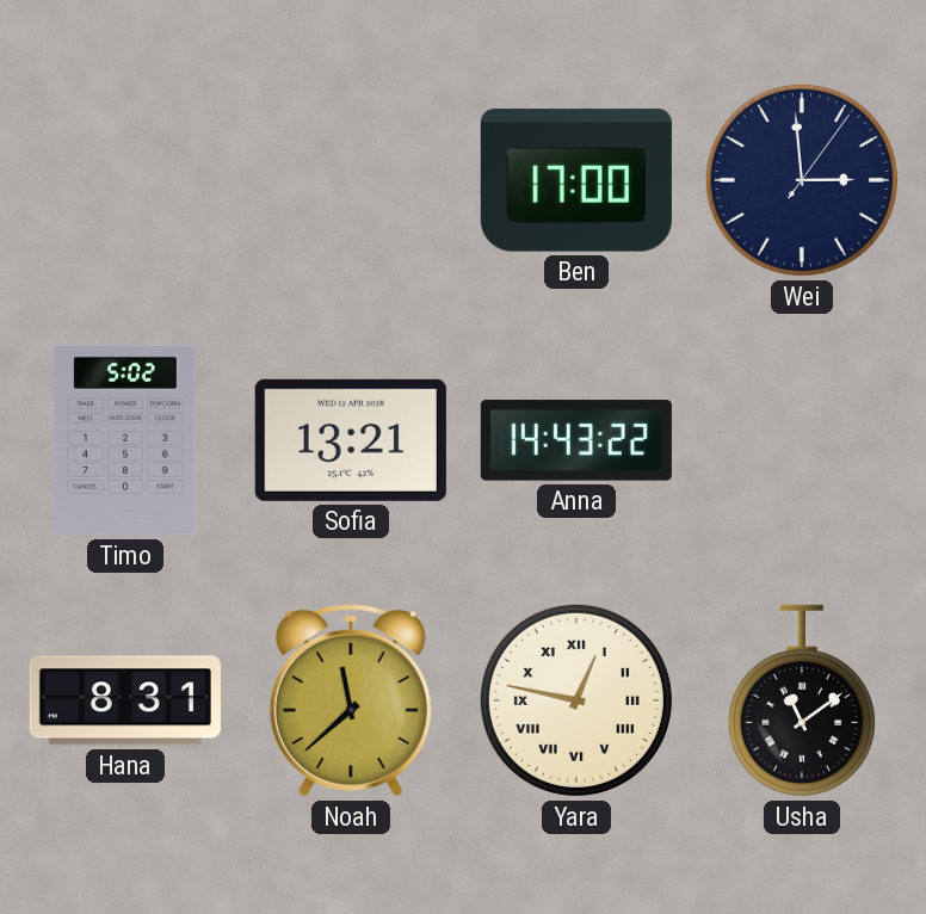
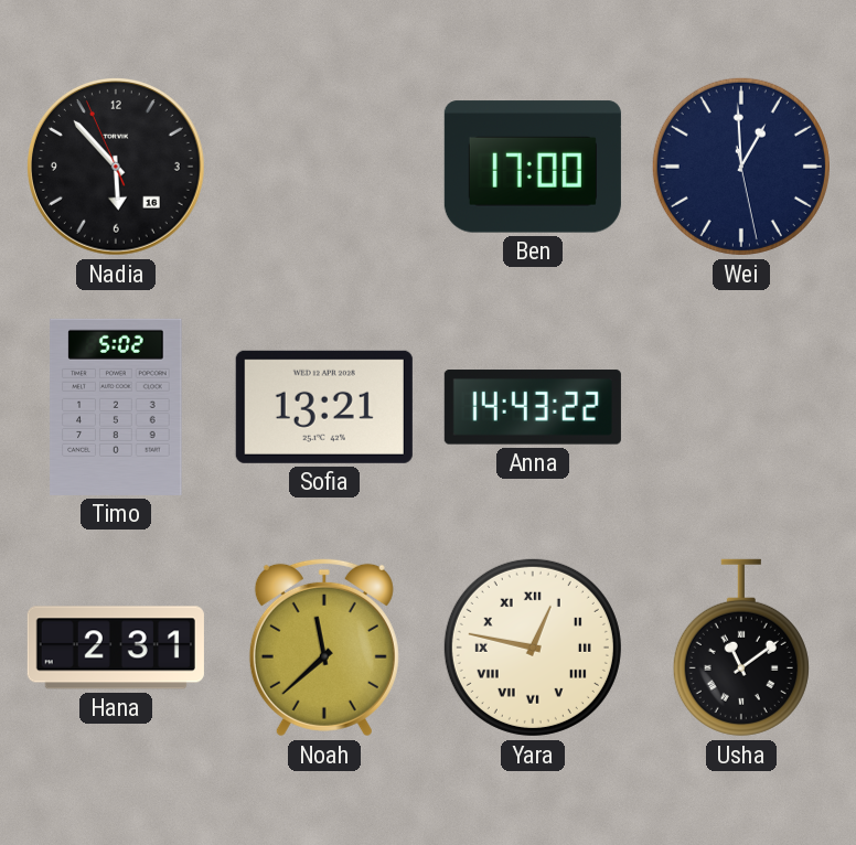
Nadia: none -> 5:52
Wei: 2:59 -> 12:59
Hana: 8:31 -> 2:31
